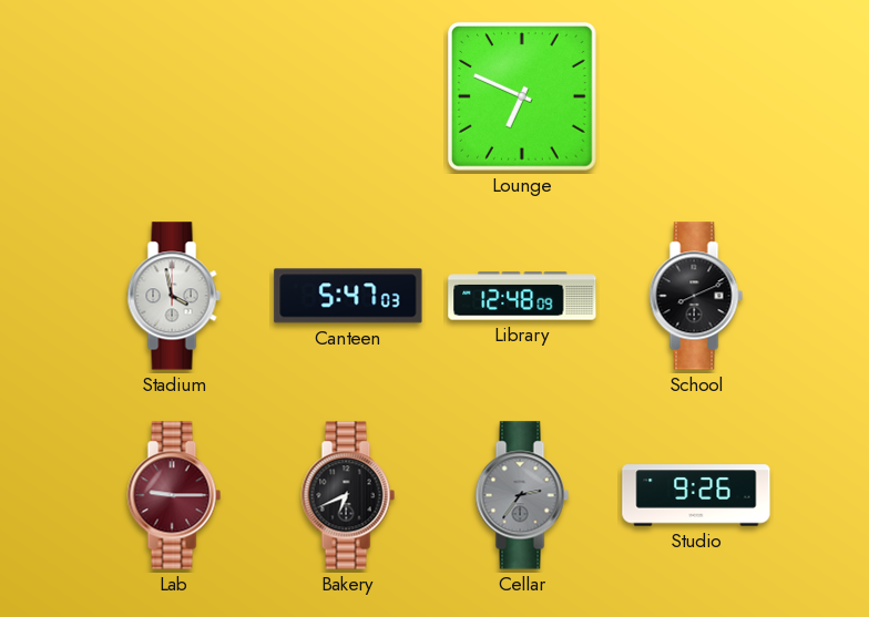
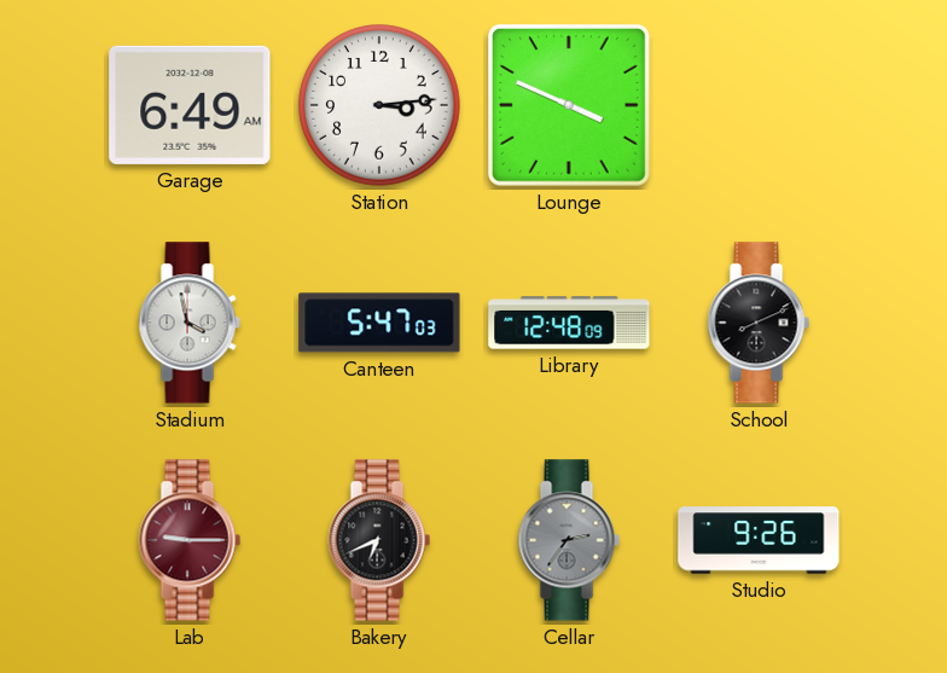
Garage: none -> 6:49
Station: none -> 3:14
Lounge: 6:49 -> 3:49
